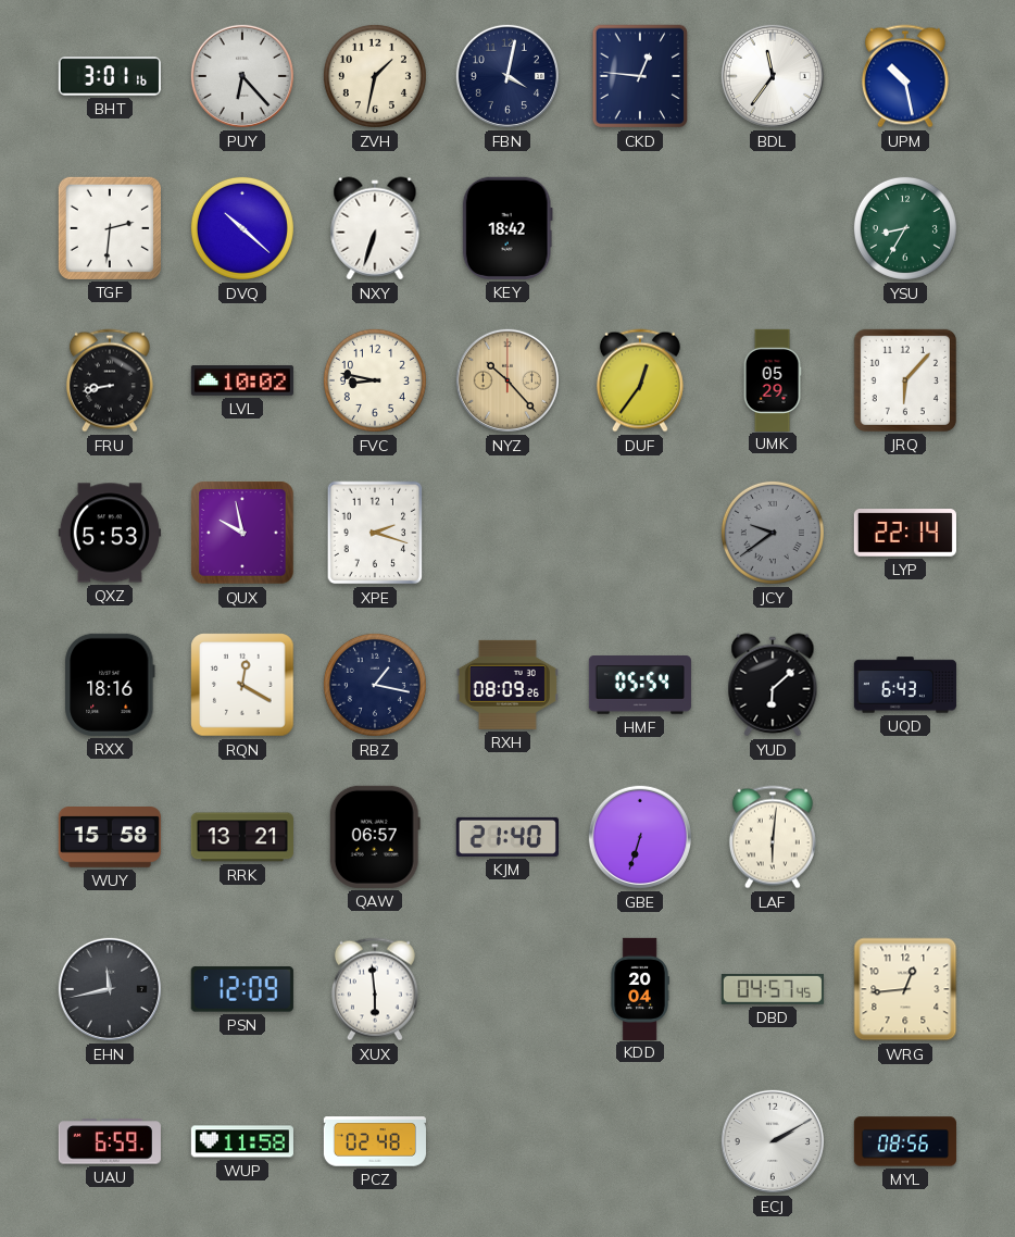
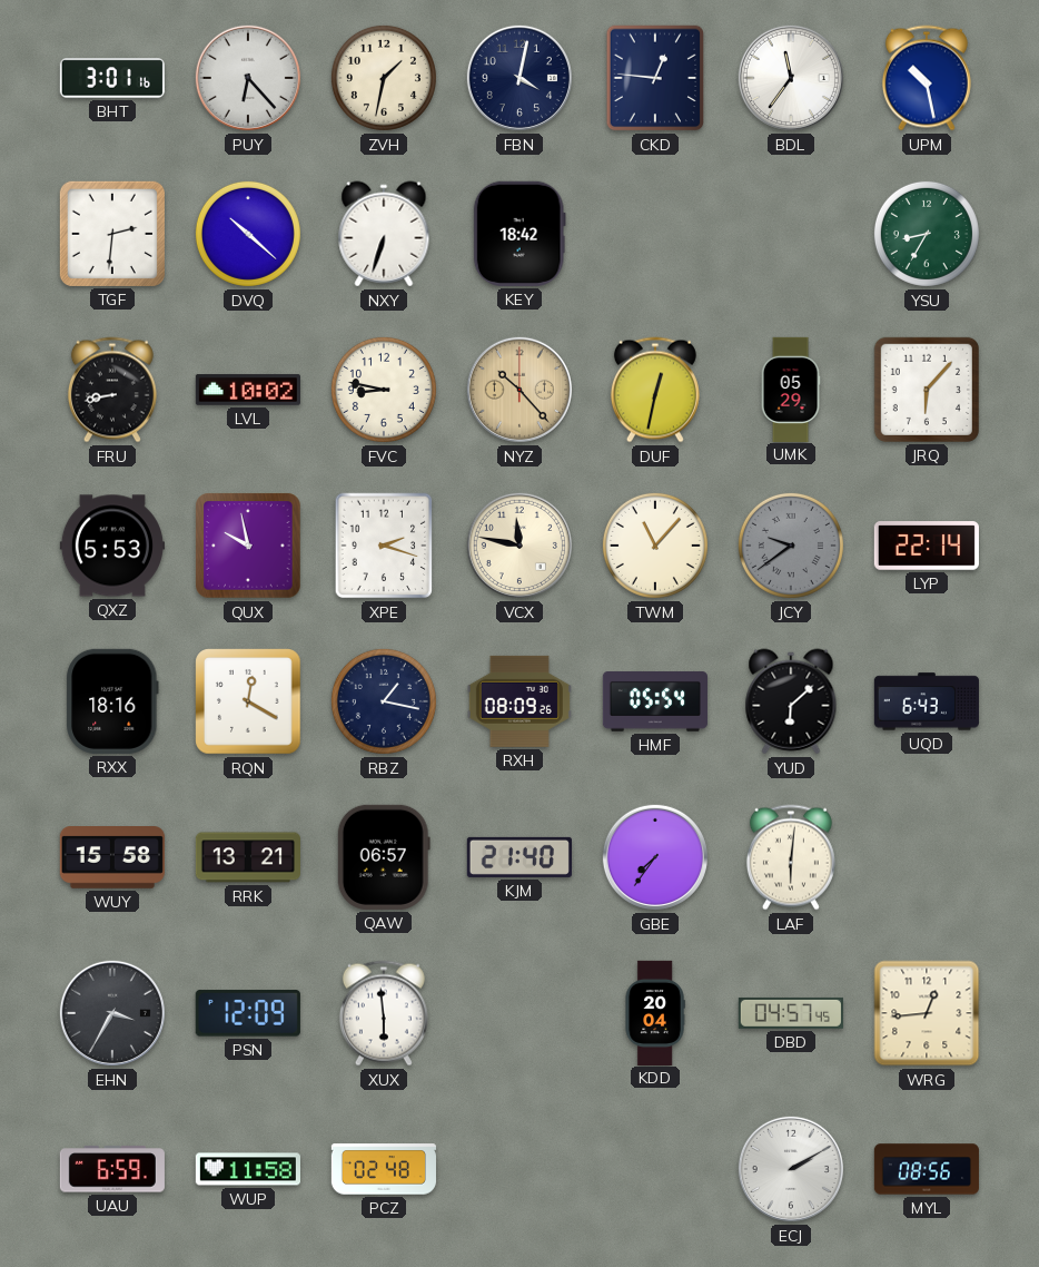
DUF: 12:36 -> 12:32
VCX: none -> 11:47
TWM: none -> 11:07
GBE: 6:33 -> 7:36
EHN: 11:43 -> 3:35
